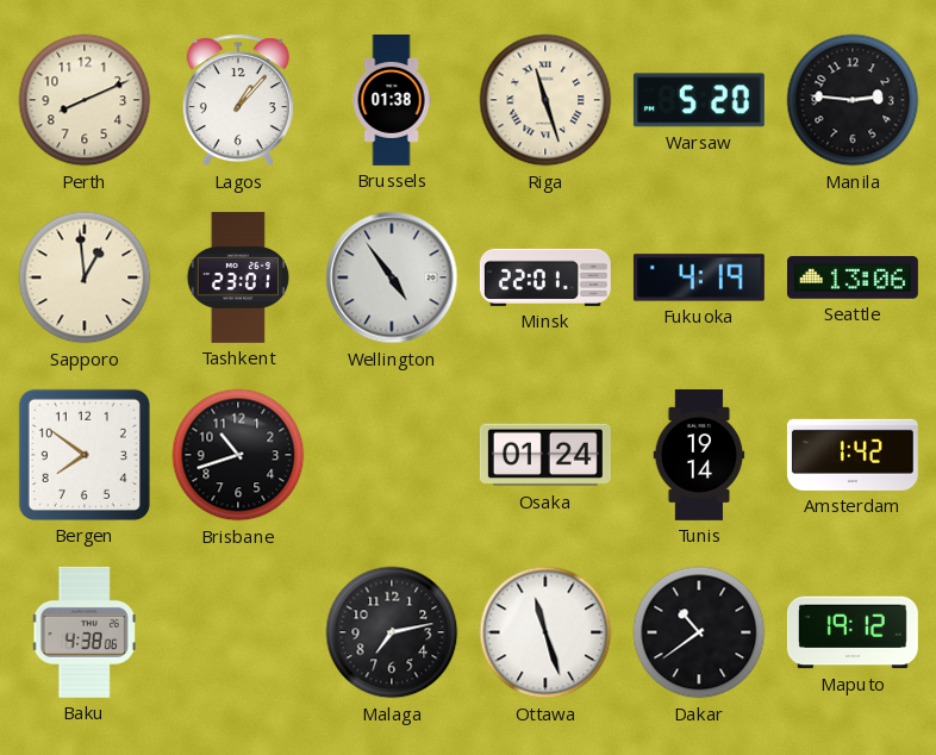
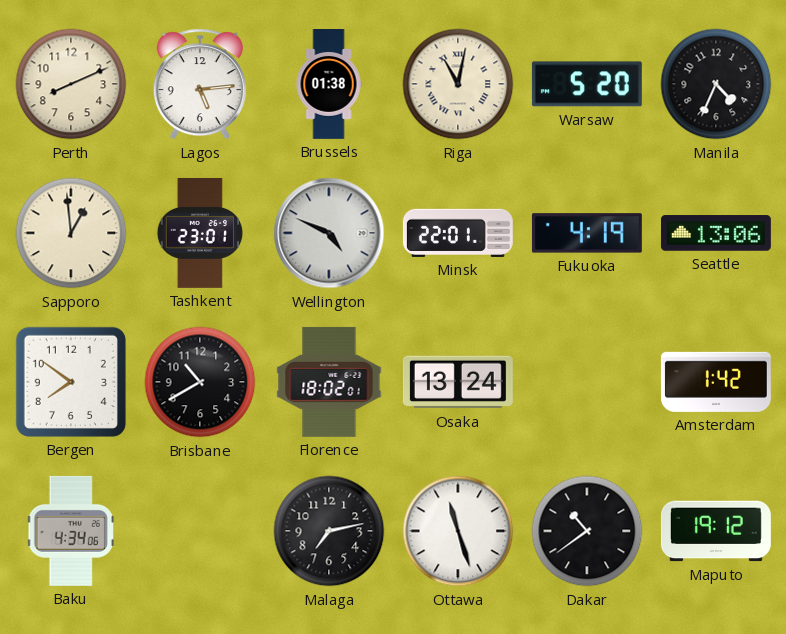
Lagos: 1:07 -> 5:14
Riga: 11:27 -> 11:02
Manila: 2:46 -> 4:34
Wellington: 4:54 -> 4:49
Brisbane: 10:42 -> 10:40
Florence: none -> 18:02
Osaka: 01:24 -> 13:24
Tunis: 19:14 -> none
Baku: 4:38 -> 4:34
